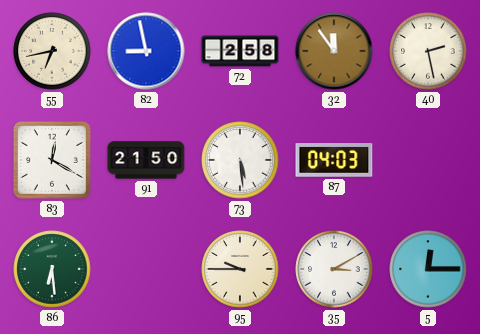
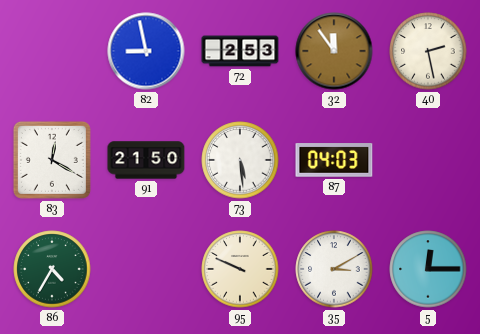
55: 6:43 -> none
72: 2:58 -> 2:53
86: 6:29 -> 4:35
95: 9:45 -> 9:49
